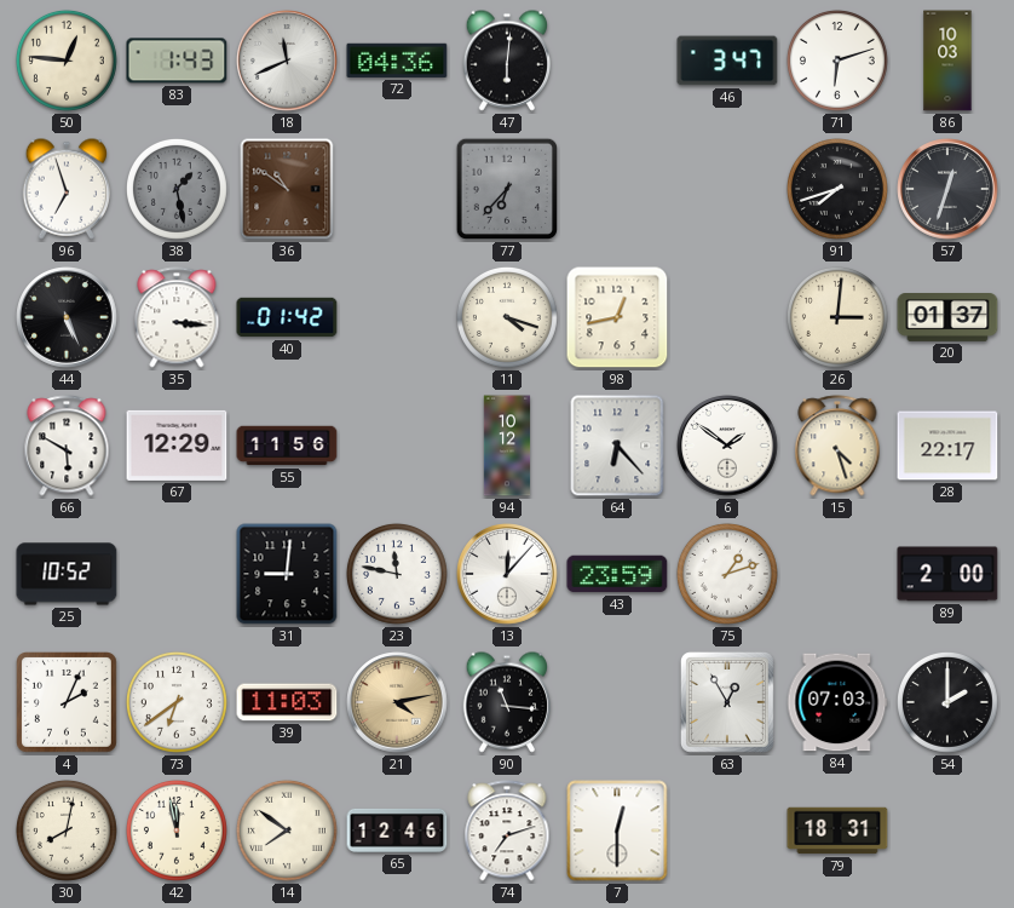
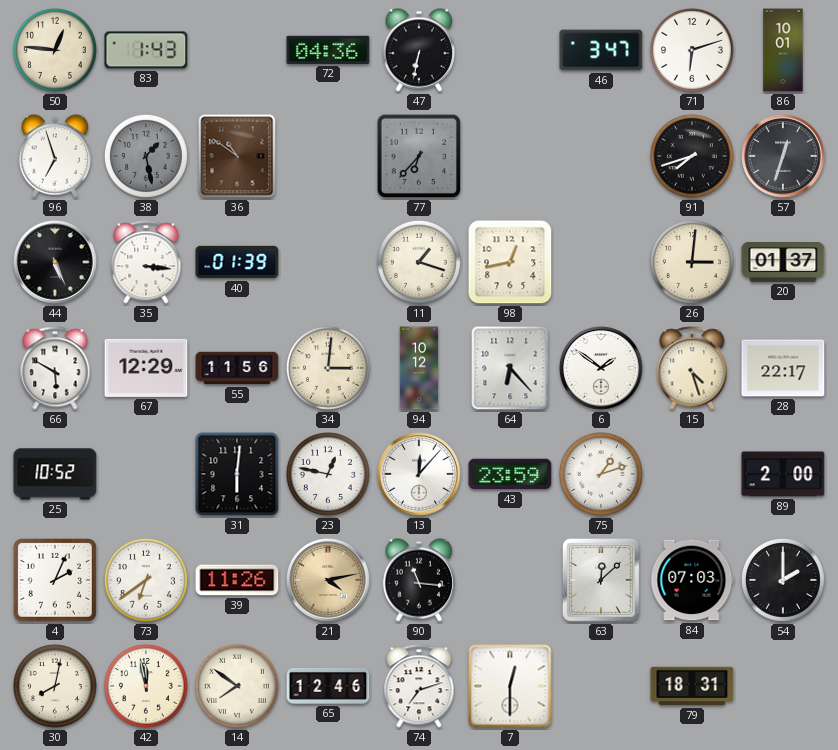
18: 11:41 -> none
47: 6:01 -> 6:32
86: 10:03 -> 10:01
40: 01:42 -> 01:39
11: 4:18 -> 1:18
34: none -> 3:01
31: 9:01 -> 6:01
23: 11:47 -> 12:47
39: 11:03 -> 11:26
63: 12:55 -> 12:08
